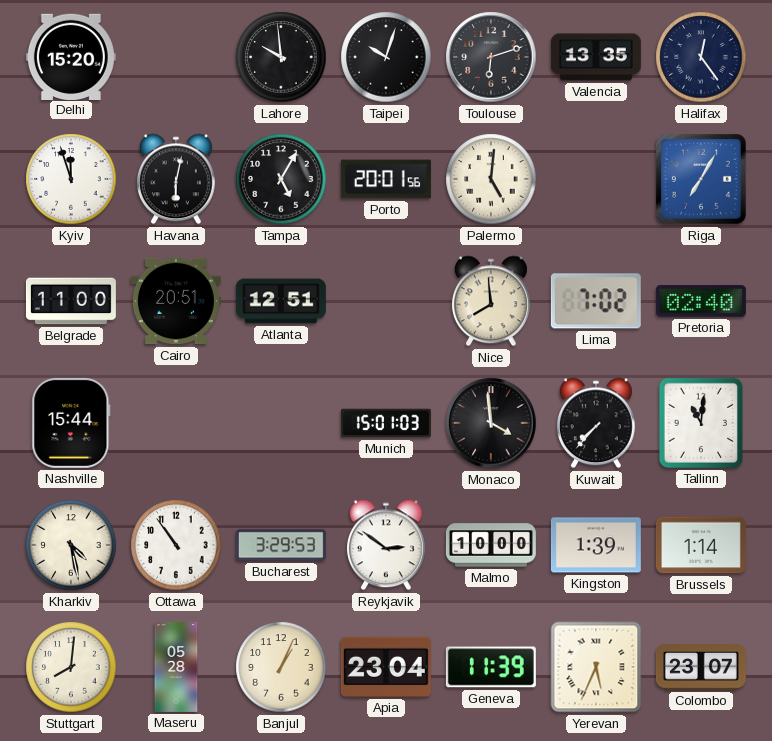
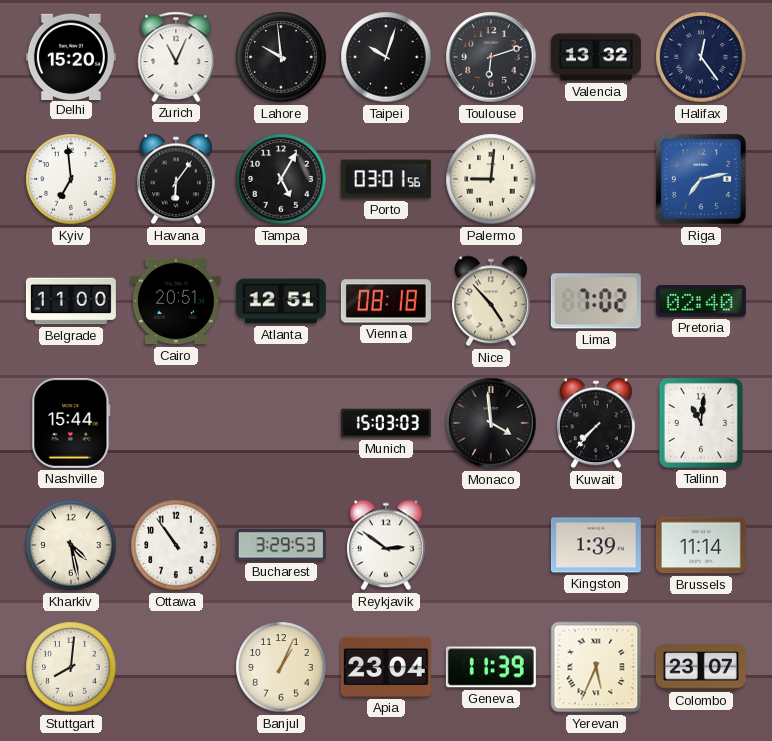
Zurich: none -> 11:04
Valencia: 13:35 -> 13:32
Kyiv: 11:57 -> 6:59
Havana: 6:02 -> 6:06
Porto: 20:01 -> 03:01
Palermo: 5:01 -> 9:01
Riga: 7:05 -> 7:13
Vienna: none -> 08:18
Nice: 7:59 -> 4:53
Munich: 15:01 -> 15:03
Malmo: 10:00 -> none
Brussels: 1:14 -> 11:14
Maseru: 05:28 -> none
